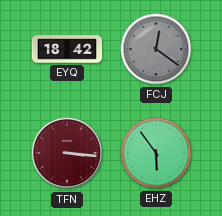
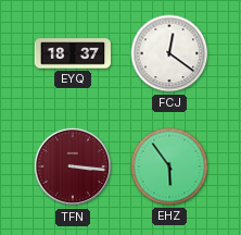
EYQ: 18:42 -> 18:37
FCJ dial: grey -> white
